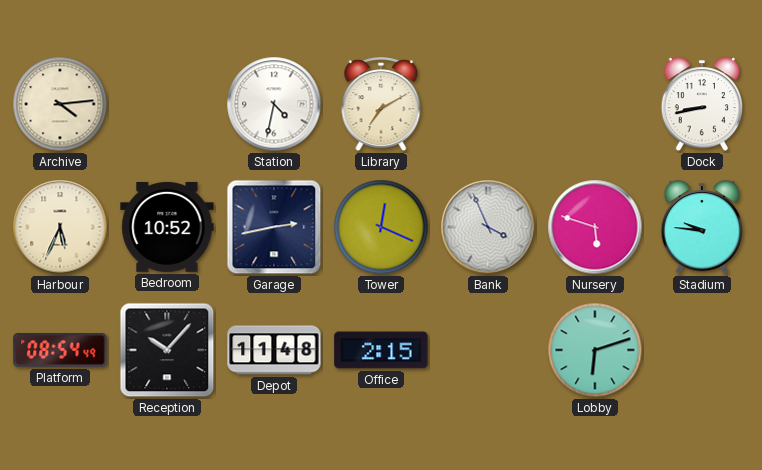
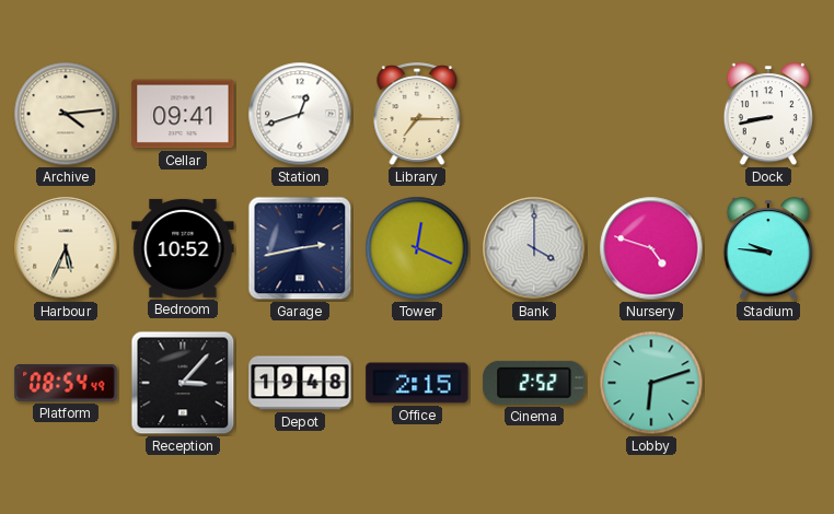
Cellar: none -> 09:41
Station: 4:32 -> 12:42
Library: 7:10 -> 7:15
Bank: 3:56 -> 4:00
Nursery: 5:48 -> 4:48
Reception: 10:07 -> 3:07
Depot: 11:48 -> 19:48
Cinema: none -> 2:52
